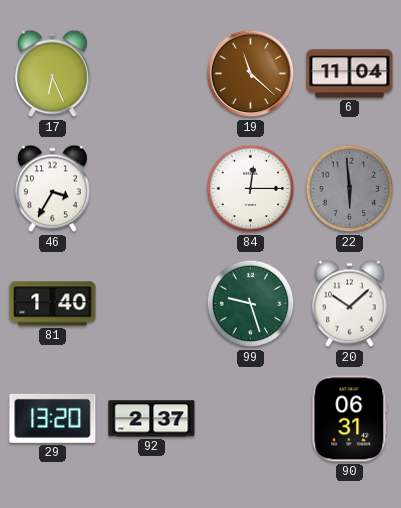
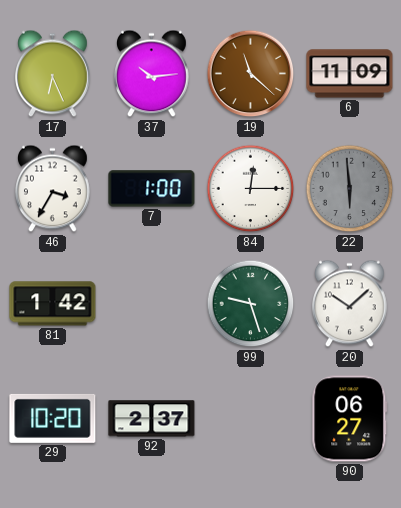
37: none -> 10:14
6: 11:04 -> 11:09
7: none -> 1:00
81: 1:40 -> 1:42
29: 13:20 -> 10:20
90: 06:31 -> 06:27
